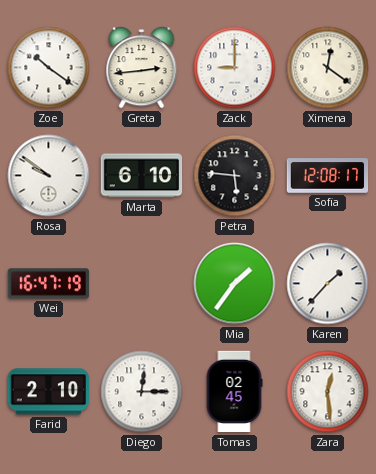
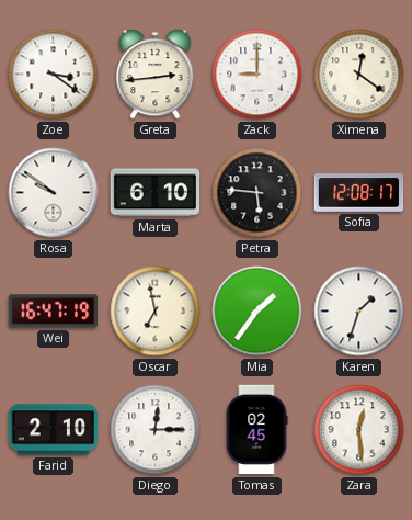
Zoe: 10:21 -> 3:21
Oscar: none -> 6:58
Karen: 1:37 -> 1:33
